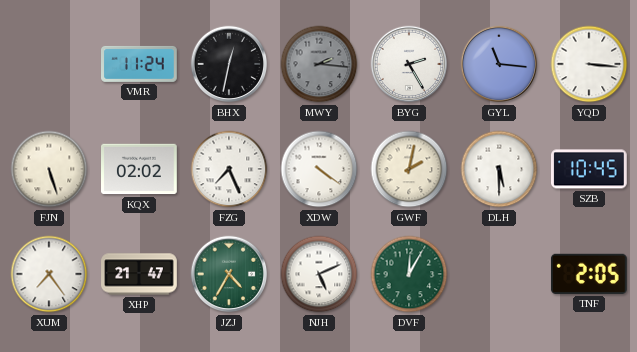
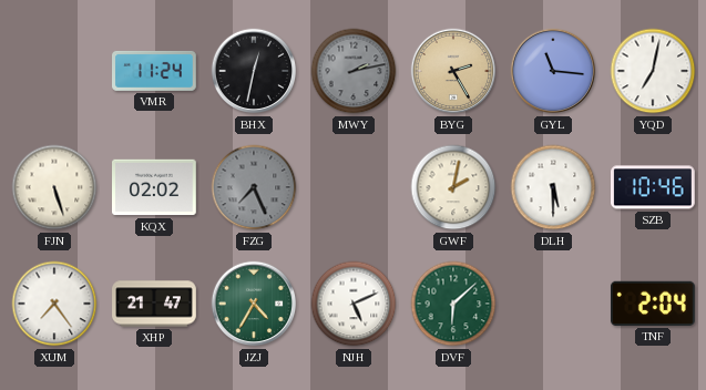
MWY: 2:16 -> 2:13
BYG dial: white -> champagne
YQD: 3:16 -> 7:02
FZG dial: white -> grey
XDW: 4:21 -> none
SZB: 10:45 -> 10:46
DVF: 12:05 -> 6:08
TNF: 2:05 -> 2:04
